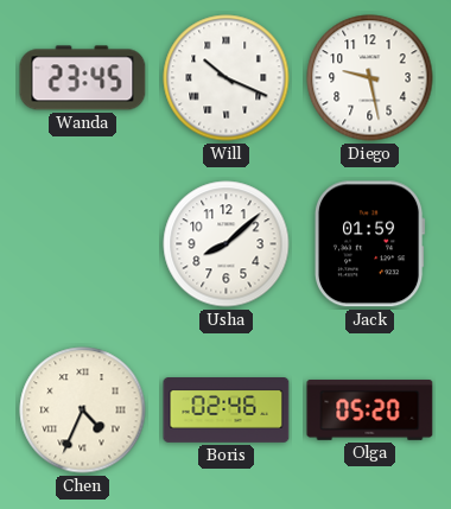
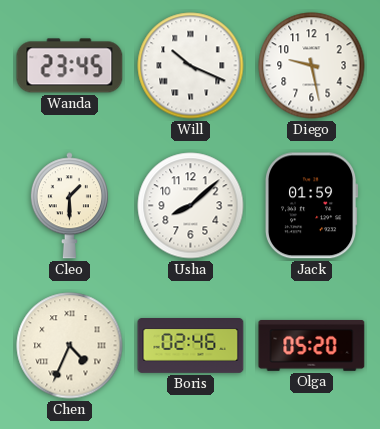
Cleo: none -> 1:30
